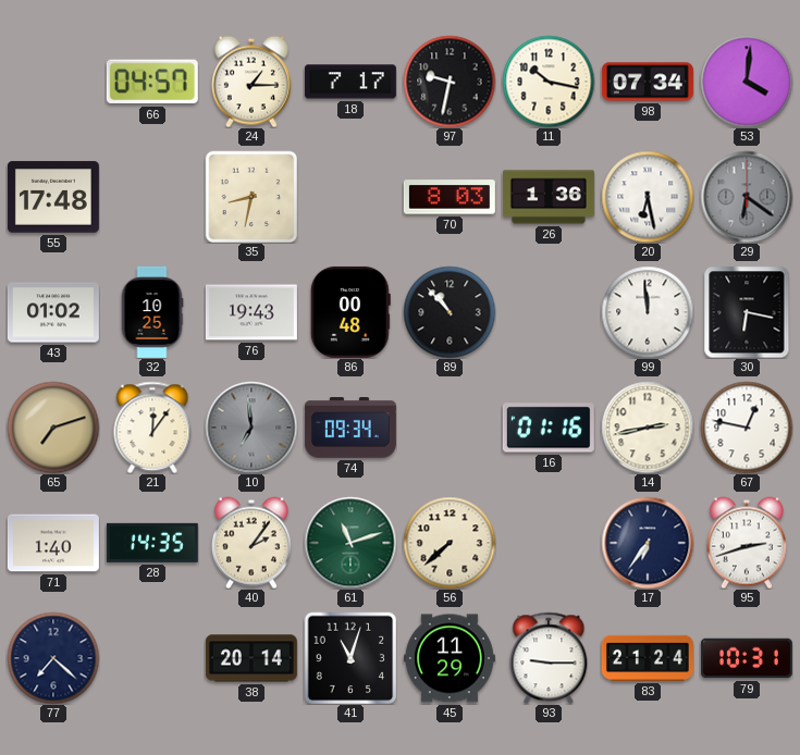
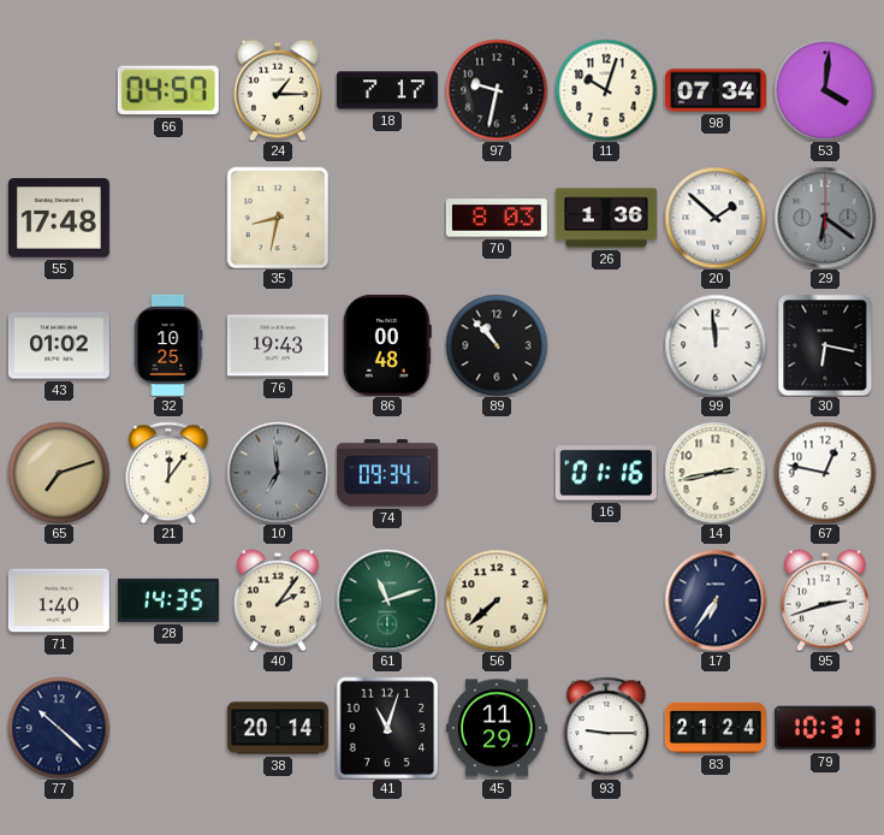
11: 10:17 -> 10:03
20: 6:28 -> 1:52
77: 7:22 -> 10:22
